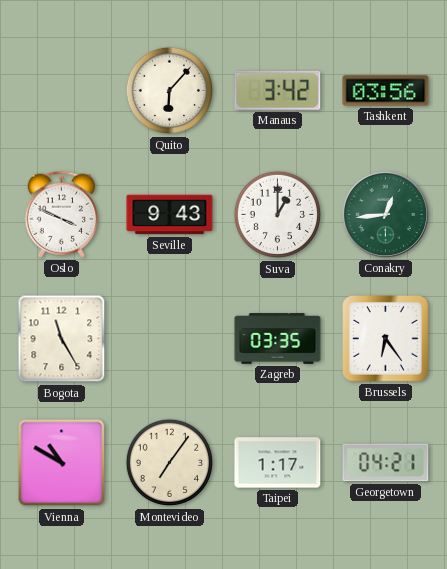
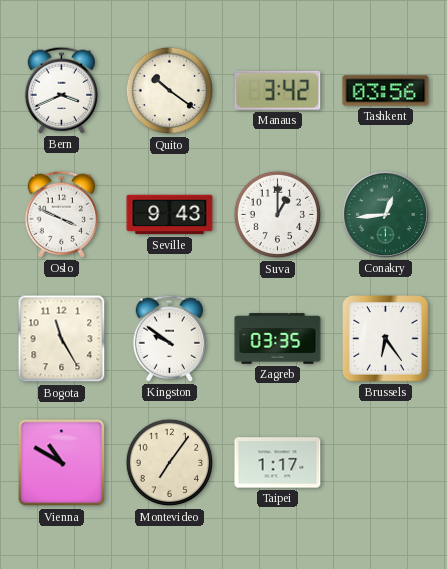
Bern: none -> 3:41
Quito: 6:07 -> 10:21
Kingston: none -> 9:51
Georgetown: 04:21 -> none
